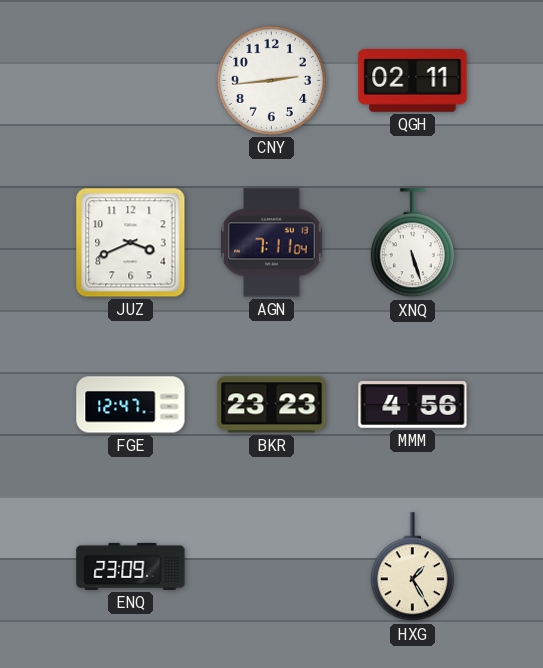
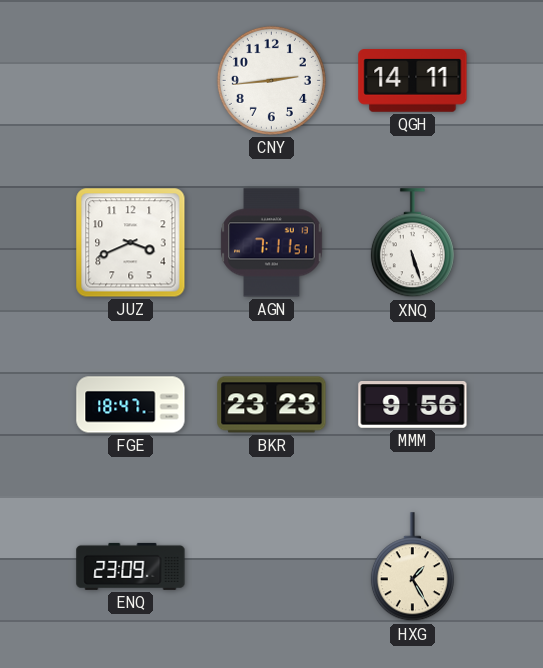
QGH: 02:11 -> 14:11
AGN: 7:11:04 -> 7:11:51
FGE: 12:47 -> 18:47
MMM: 4:56 -> 9:56
